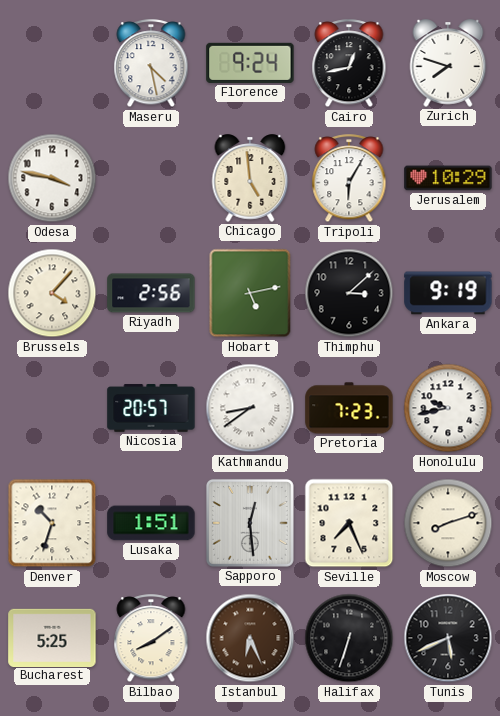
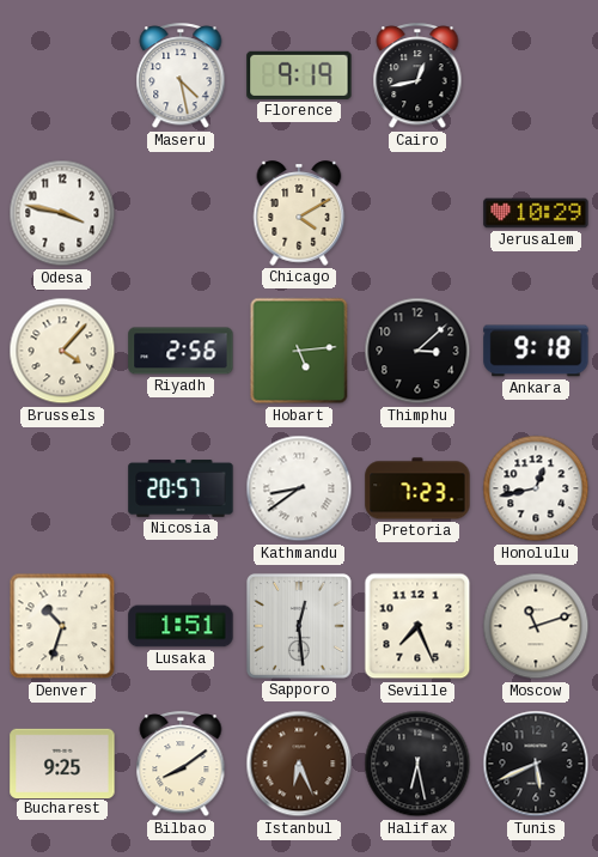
Florence: 9:24 -> 9:19
Zurich: 7:48 -> none
Chicago: 4:59 -> 4:10
Tripoli: 6:05 -> none
Hobart: 5:13 -> 5:14
Ankara: 9:19 -> 9:18
Honolulu: 9:43 -> 12:43
Moscow: 8:12 -> 11:12
Bucharest: 5:25 -> 9:25
Halifax: 6:33 -> 6:28
